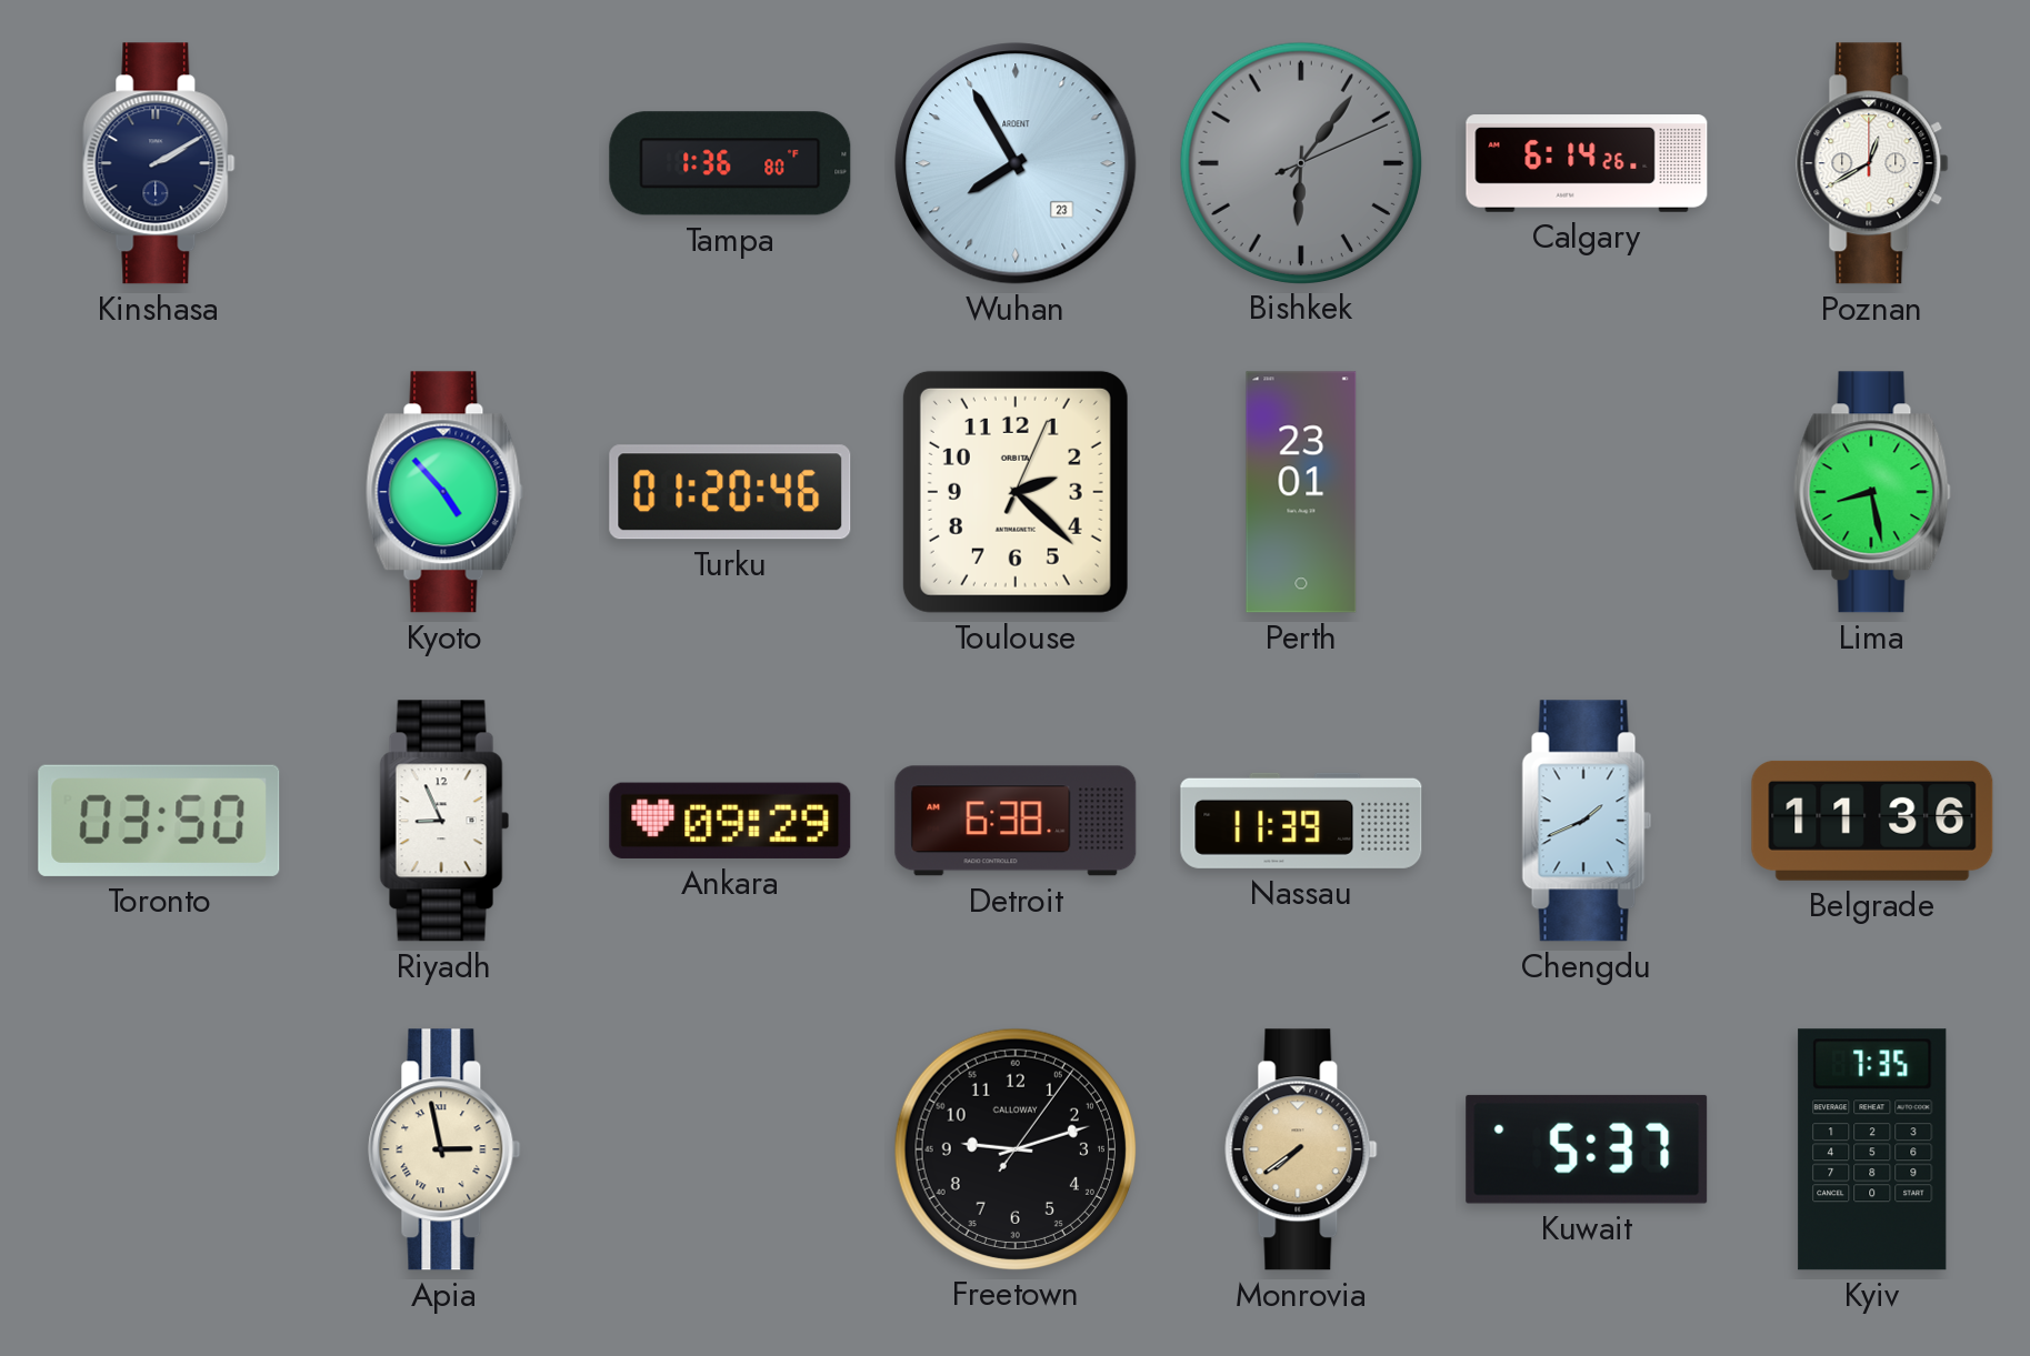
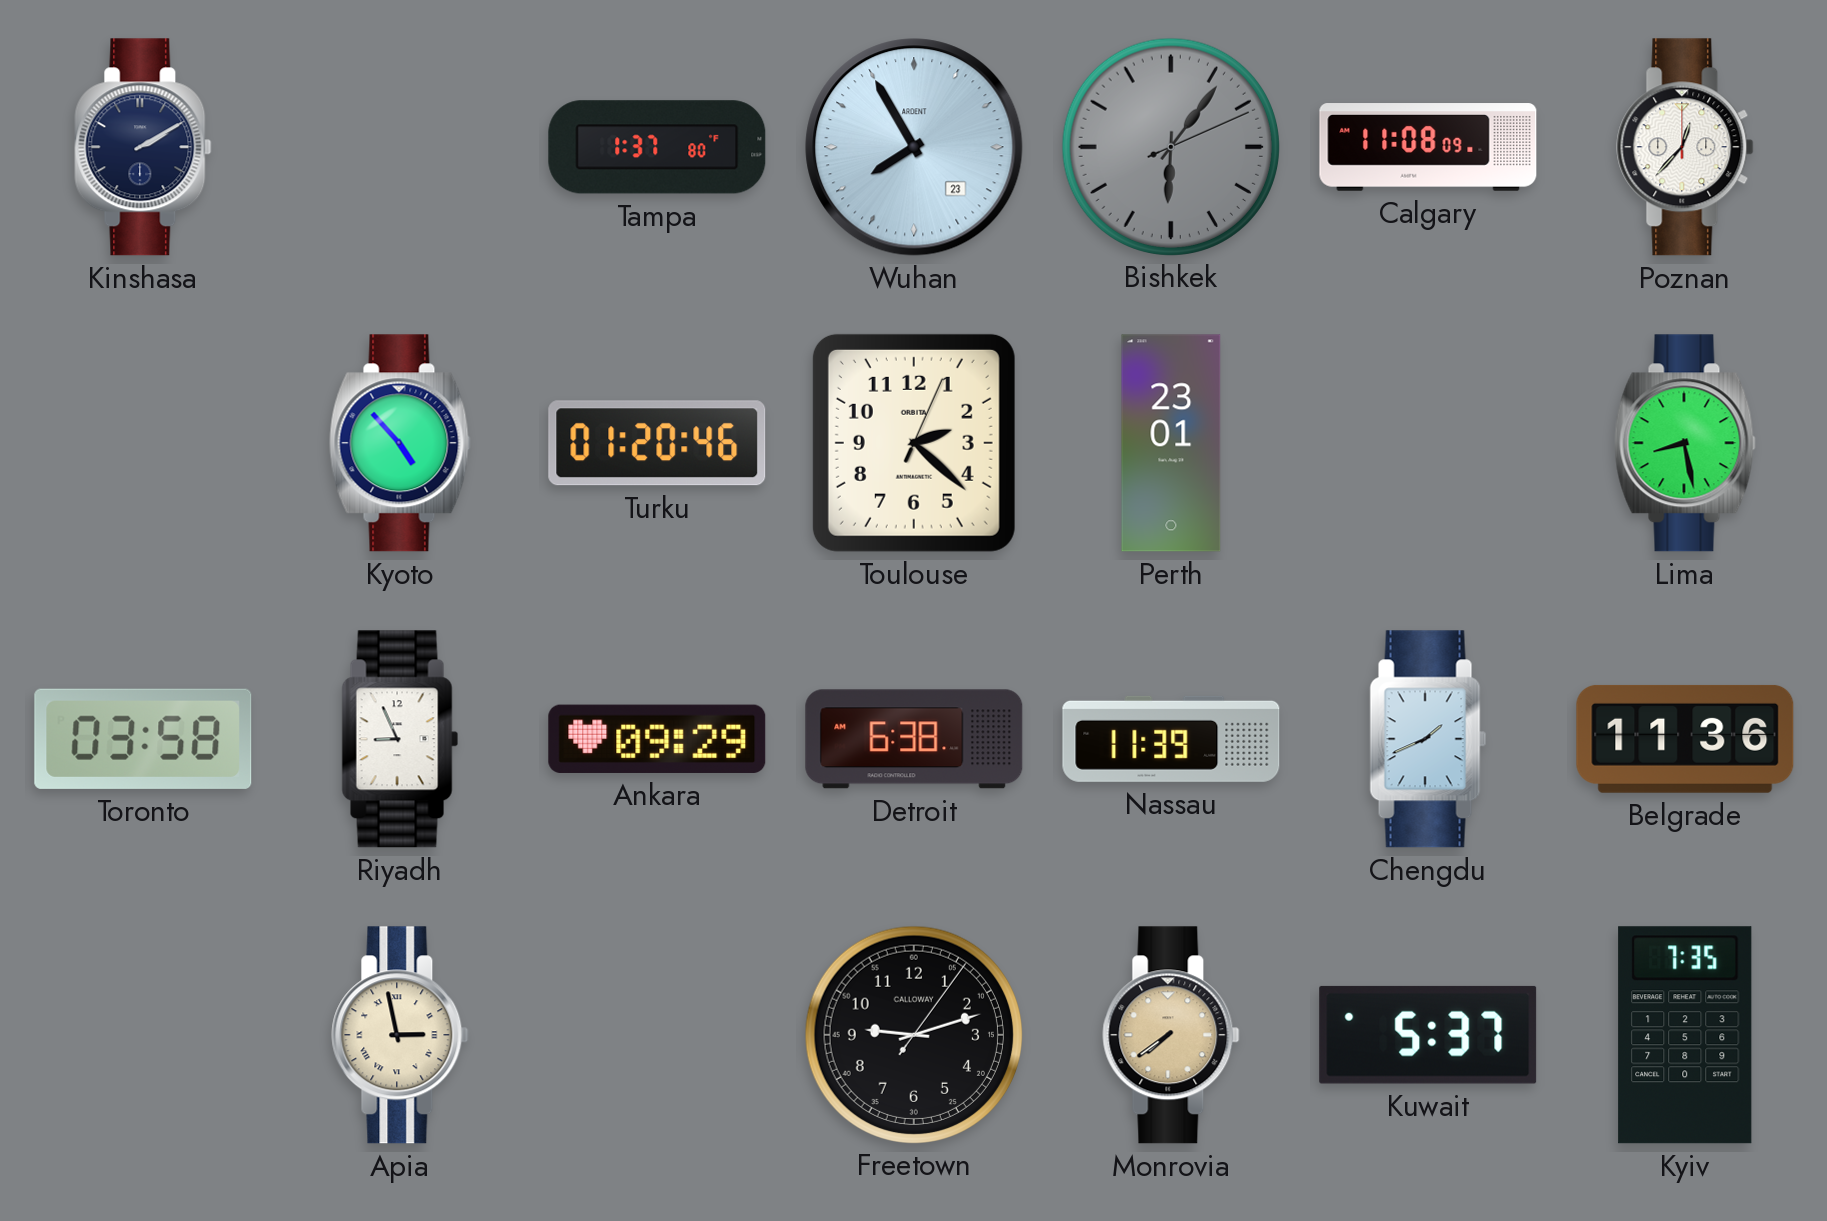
Tampa: 1:36 -> 1:37
Calgary: 6:14 -> 11:08
Poznan: 12:40 -> 12:37
Toronto: 03:50 -> 03:58
